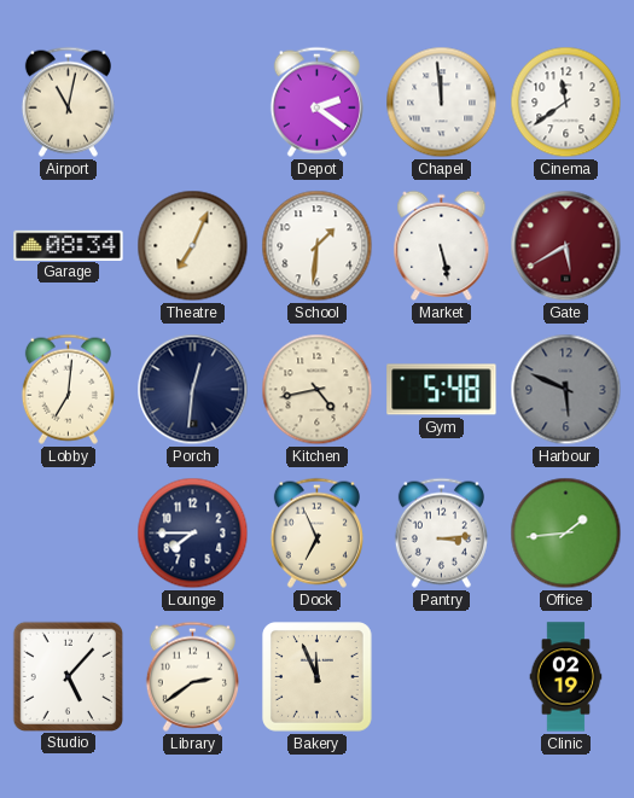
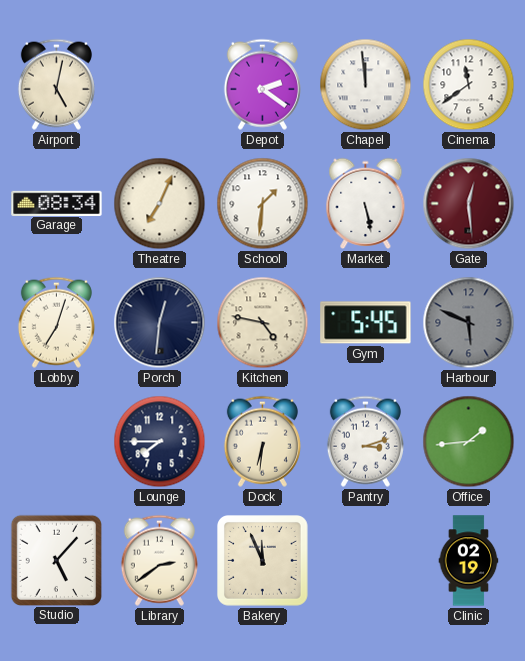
Airport: 11:02 -> 5:02
Gate: 5:40 -> 12:29
Lobby: 7:01 -> 7:03
Kitchen: 4:43 -> 4:47
Gym: 5:48 -> 5:45
Dock: 6:56 -> 6:31
Pantry: 3:14 -> 3:12
